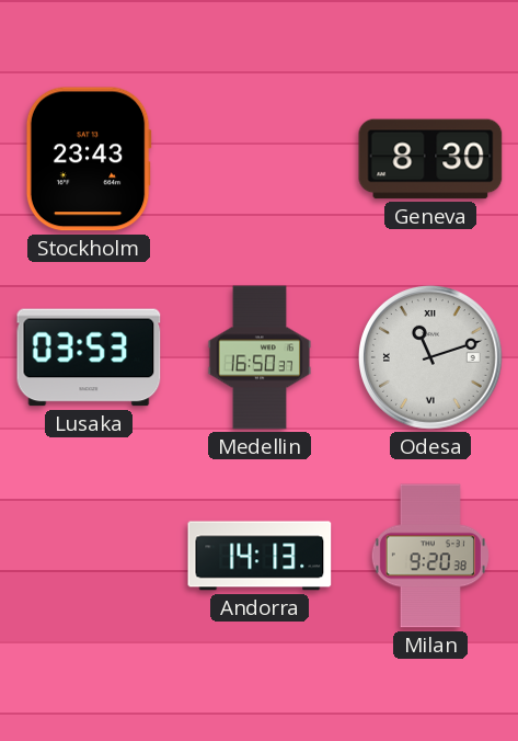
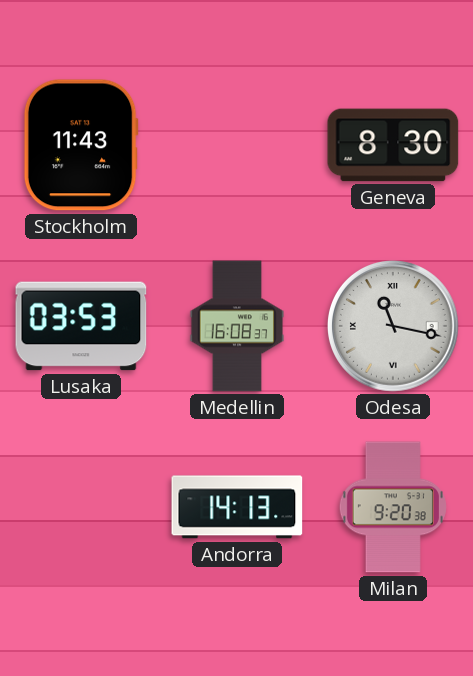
Stockholm: 23:43 -> 11:43
Medellin: 16:50 -> 16:08
Odesa: 11:12 -> 11:17
